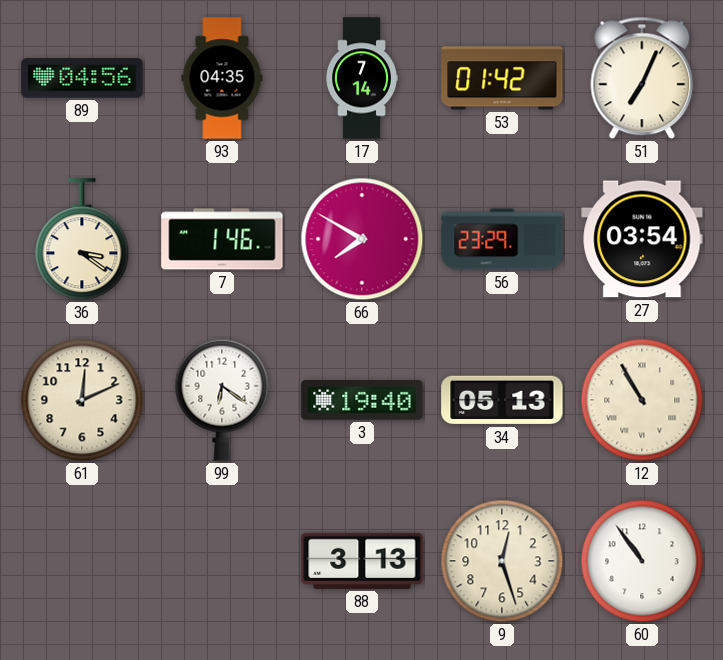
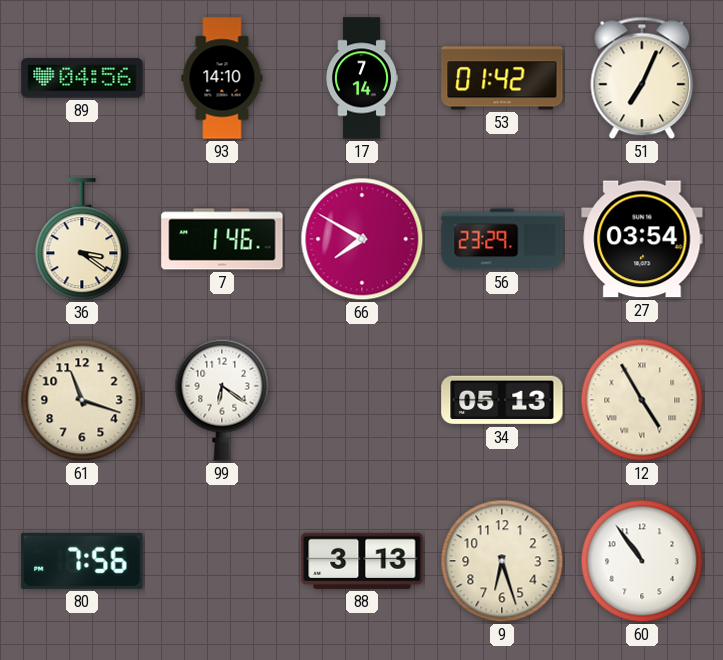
93: 04:35 -> 14:10
61: 12:11 -> 11:18
3: 19:40 -> none
12: 10:55 -> 4:55
80: none -> 7:56
9: 12:27 -> 6:27
